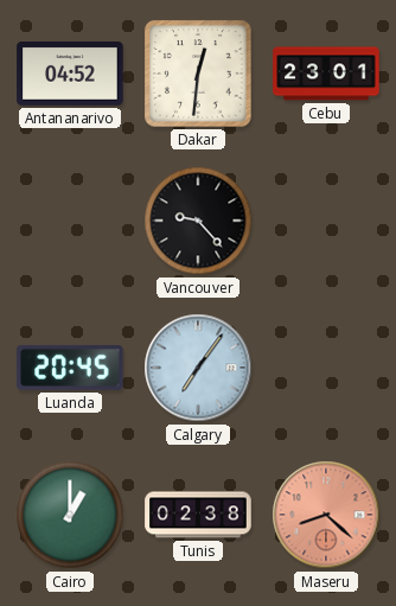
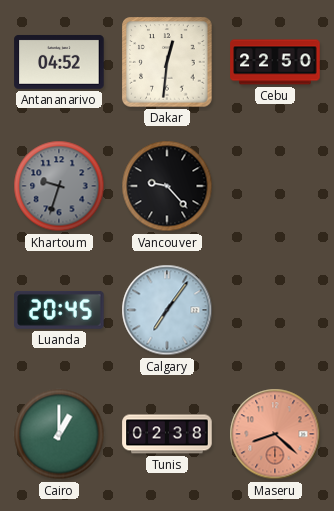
Cebu: 23:01 -> 22:50
Khartoum: none -> 9:33
